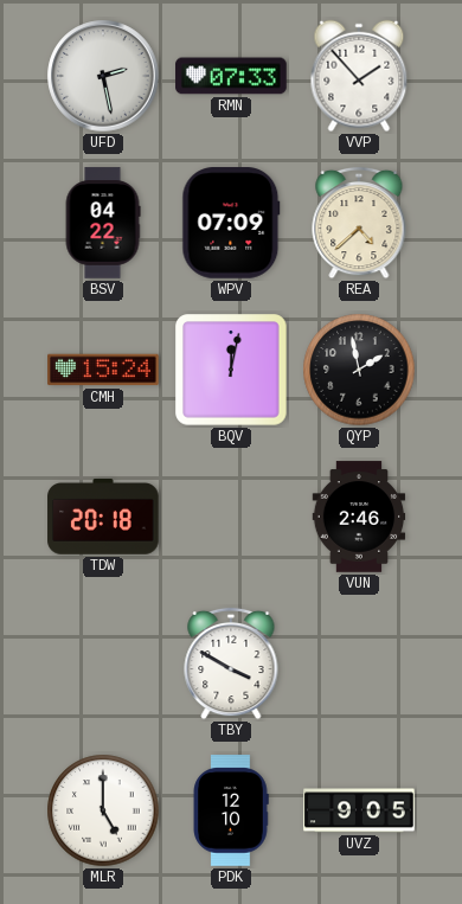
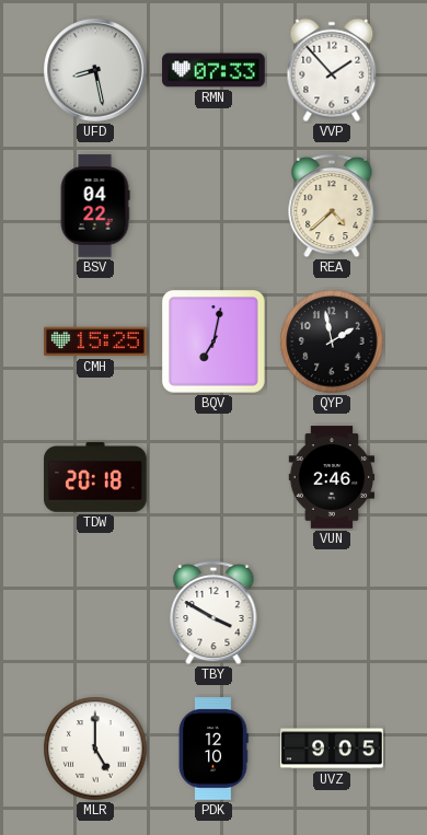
UFD: 2:28 -> 8:28
WPV: 07:09 -> none
CMH: 15:24 -> 15:25
BQV: 12:02 -> 7:02
